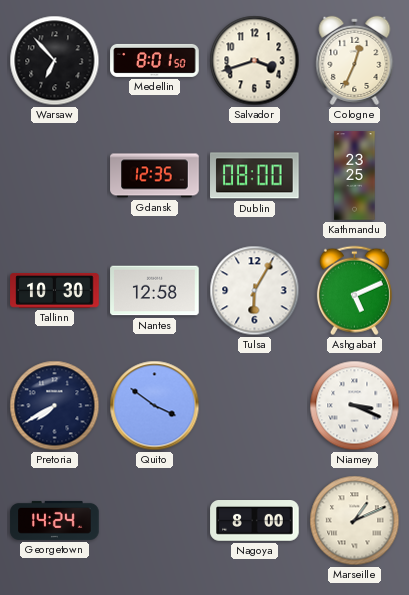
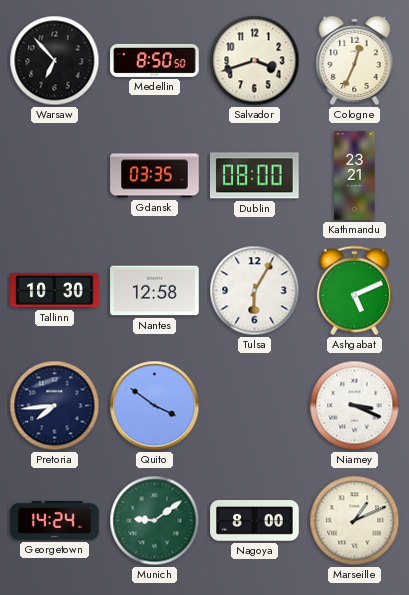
Medellin: 8:01 -> 8:50
Gdansk: 12:35 -> 03:35
Kathmandu: 23:25 -> 23:21
Pretoria: 7:40 -> 7:44
Munich: none -> 9:09
